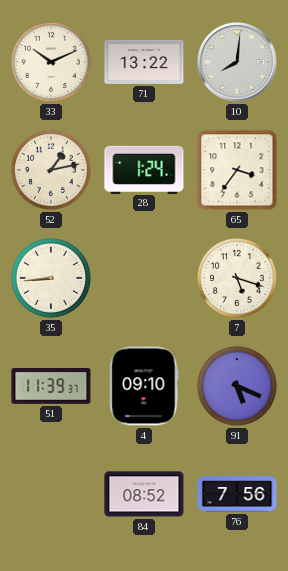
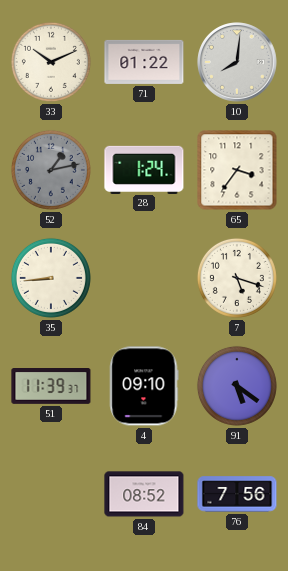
71: 13:22 -> 01:22
52 dial: cream -> grey
91: 5:19 -> 5:21
